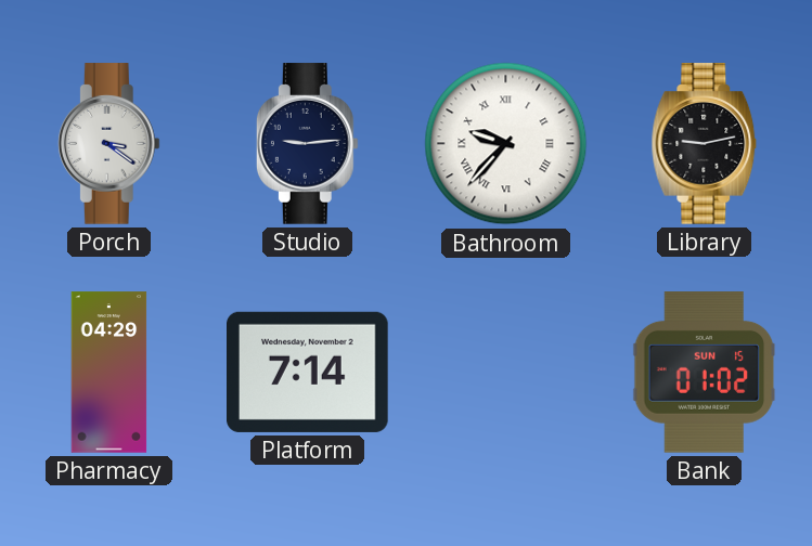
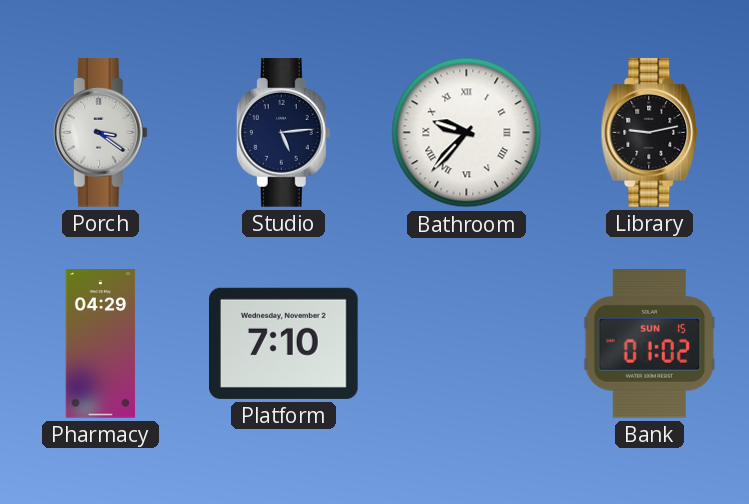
Studio: 9:14 -> 5:14
Platform: 7:14 -> 7:10
